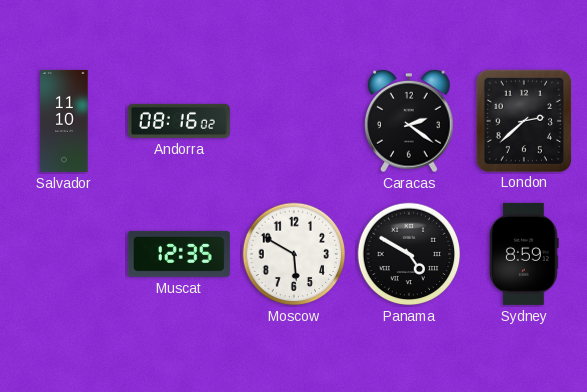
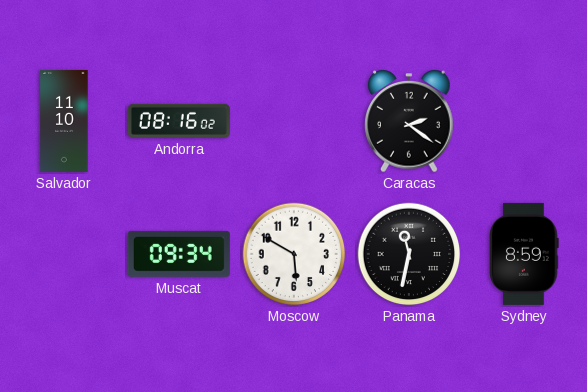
London: 2:38 -> none
Muscat: 12:35 -> 09:34
Panama: 4:50 -> 11:32
